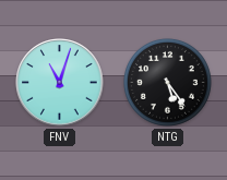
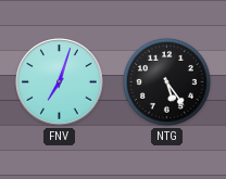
FNV: 11:03 -> 7:03
